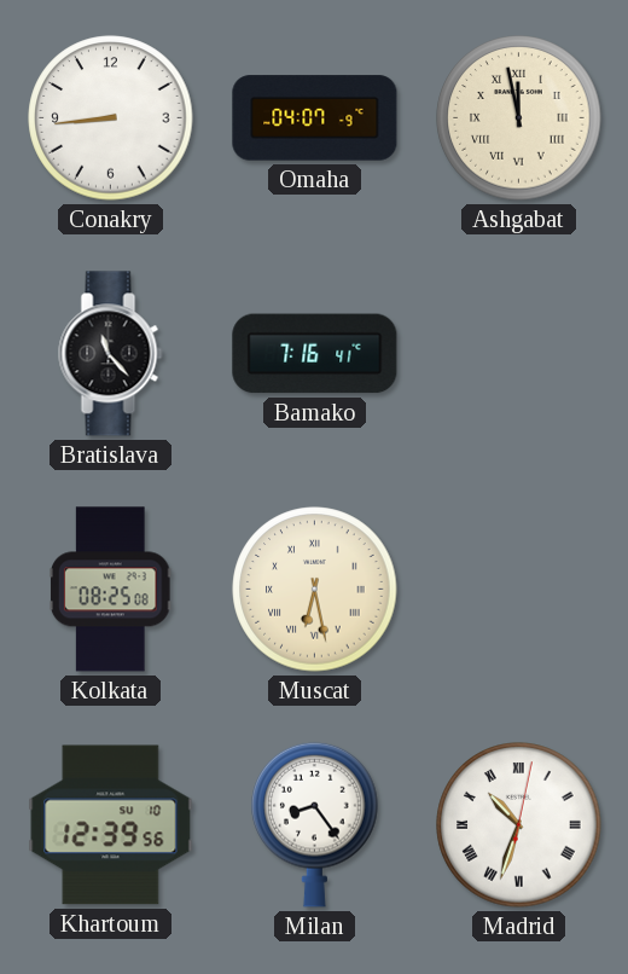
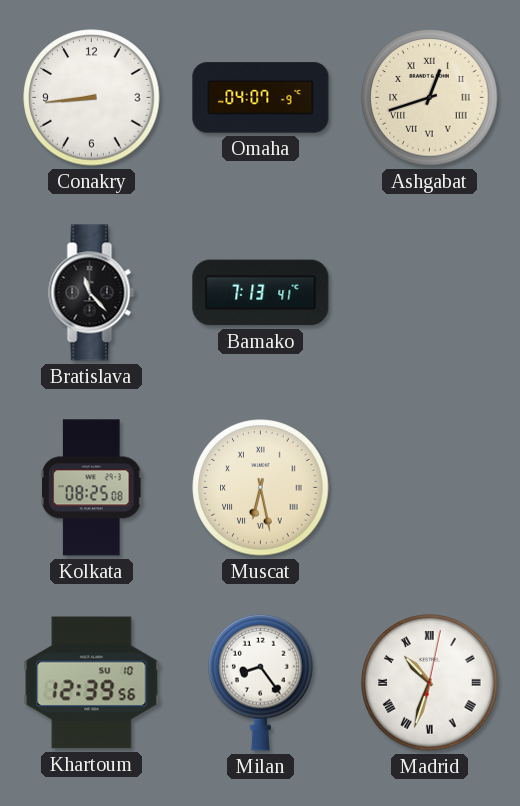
Ashgabat: 11:58 -> 12:42
Bamako: 7:16 -> 7:13
